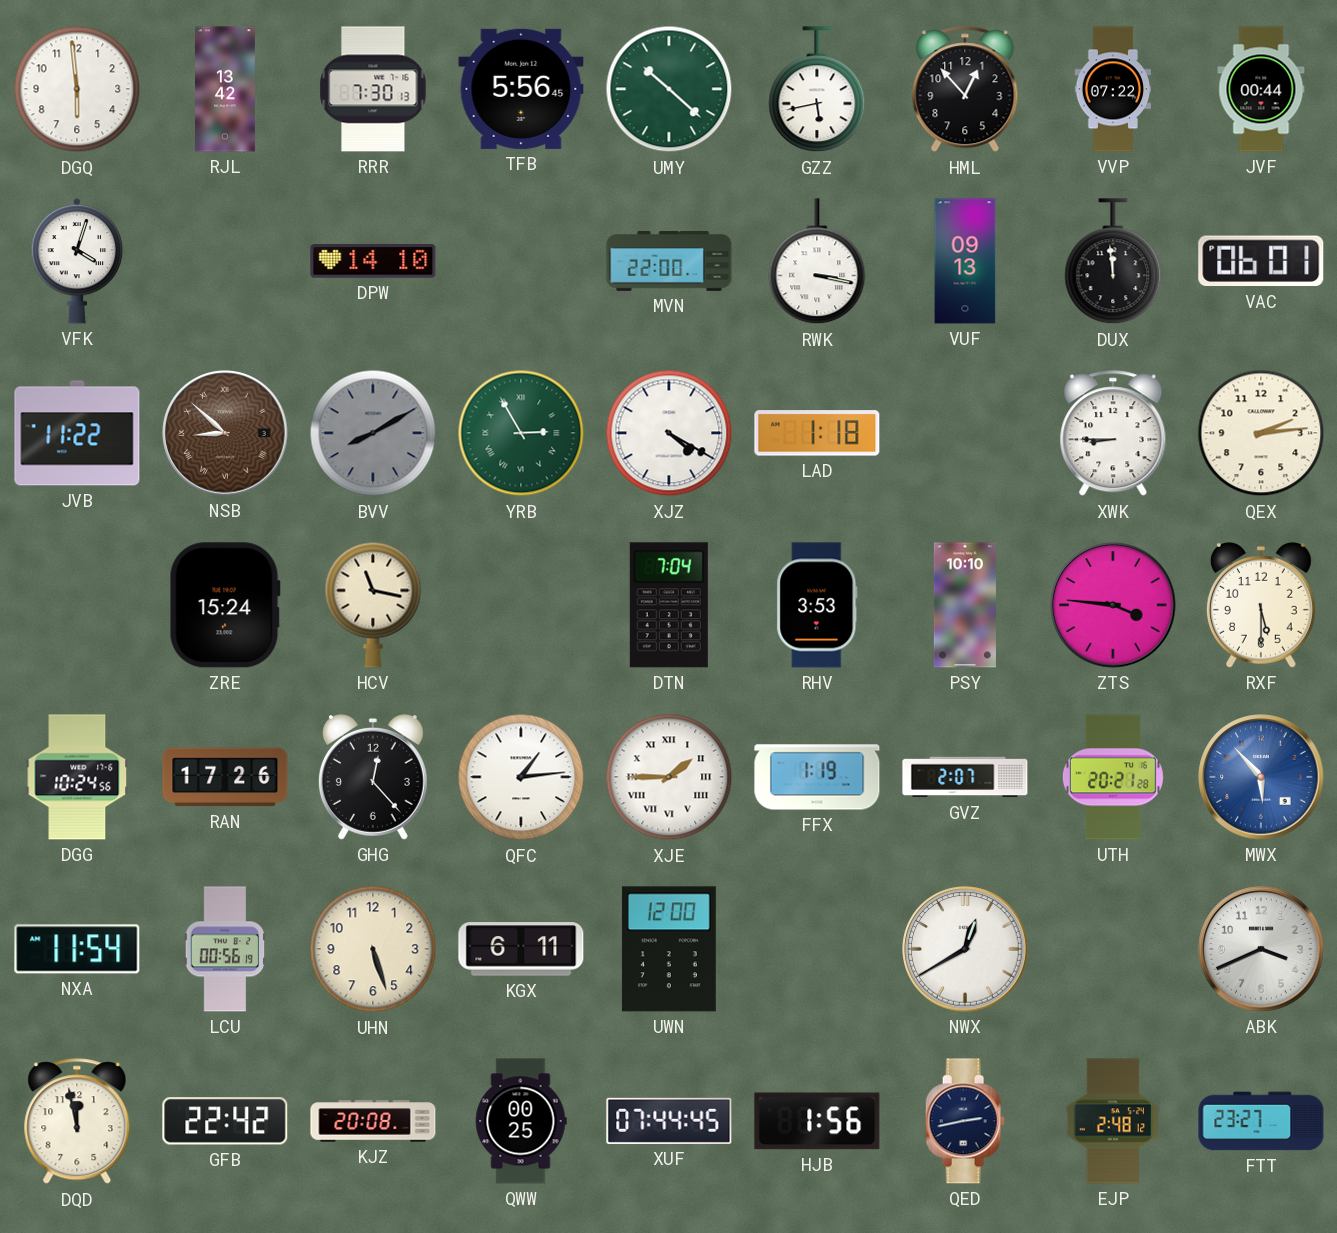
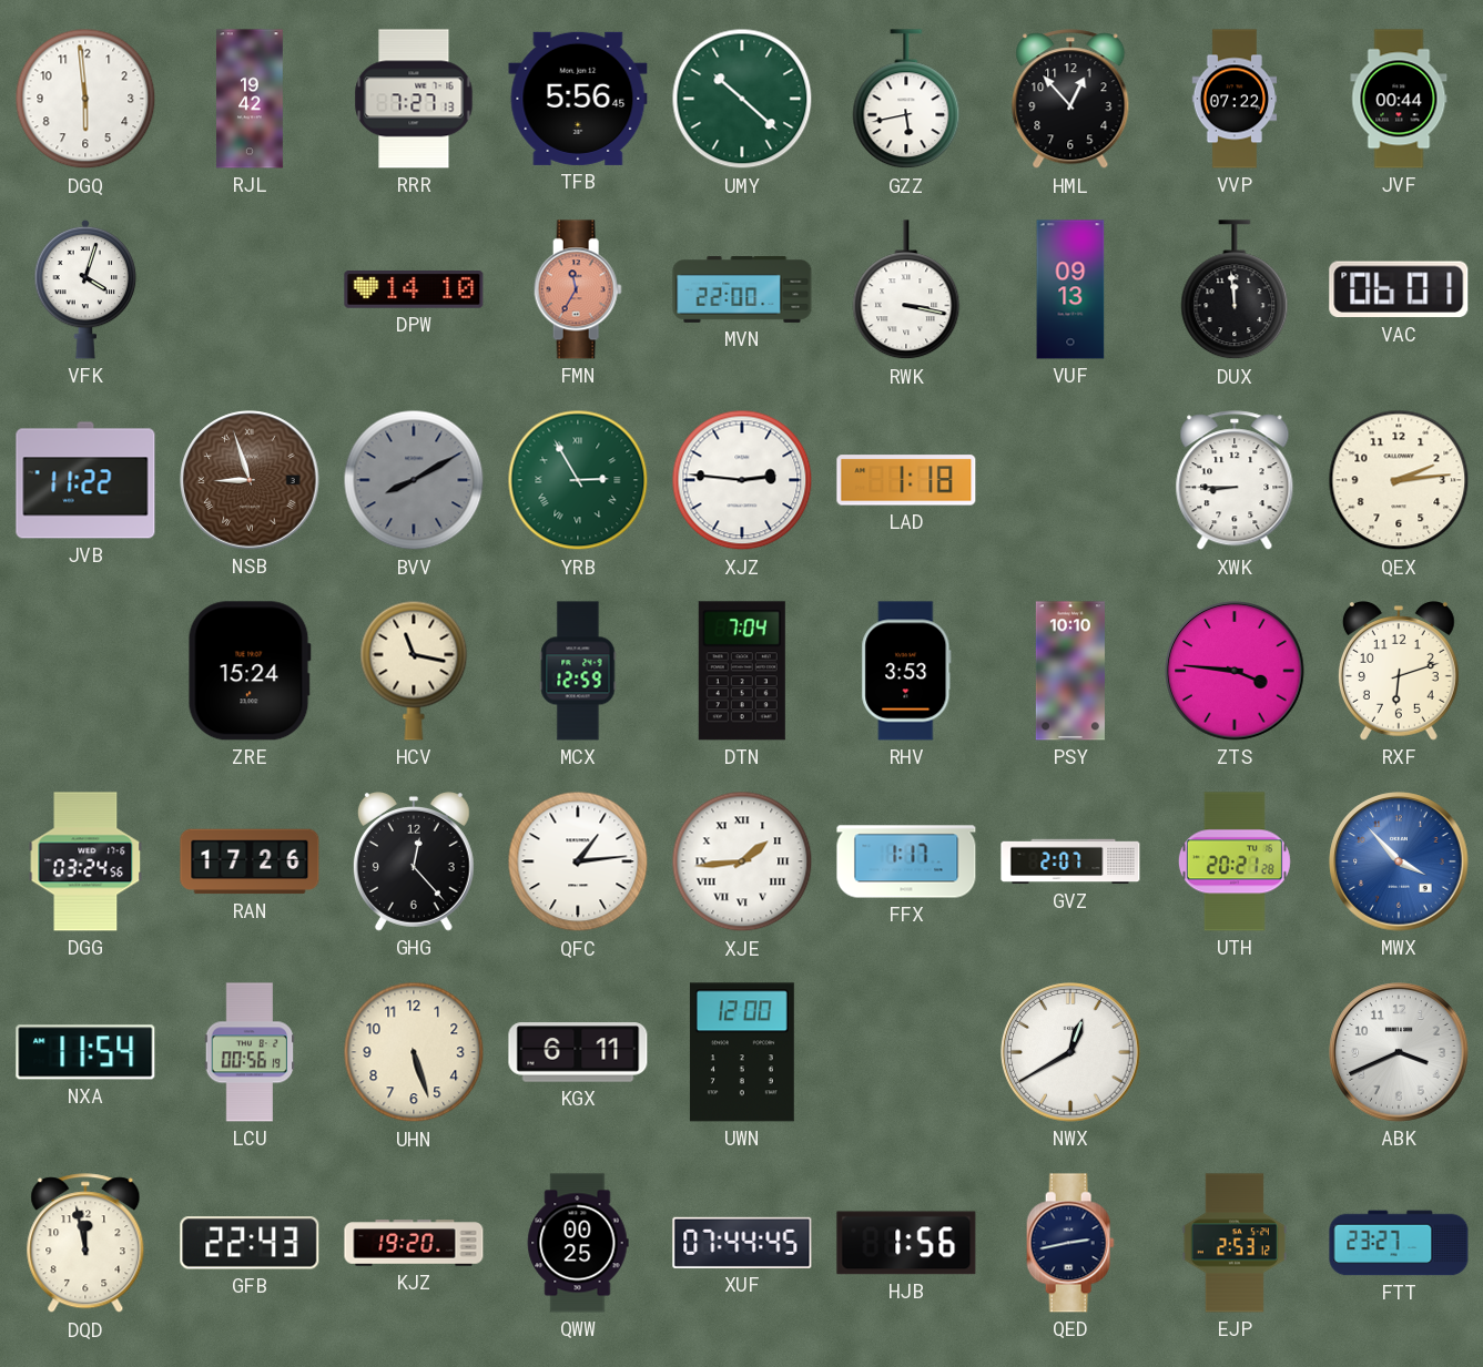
RJL: 13:42 -> 19:42
RRR: 7:30 -> 7:27
FMN: none -> 11:35
NSB: 8:52 -> 8:57
XJZ: 4:20 -> 2:46
MCX: none -> 12:59
RXF: 5:30 -> 6:12
DGG: 10:24 -> 03:24
XJE: 1:45 -> 1:44
FFX: 1:19 -> 1:17
MWX: 5:53 -> 3:53
GFB: 22:42 -> 22:43
KJZ: 20:08 -> 19:20
EJP: 2:48 -> 2:53
